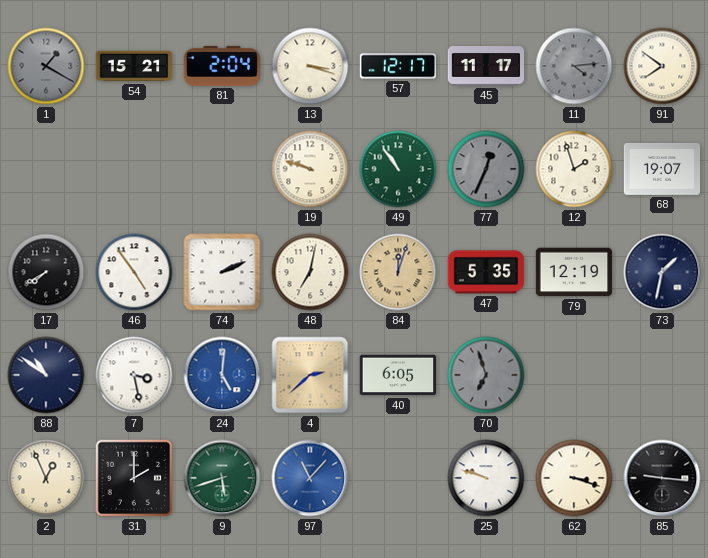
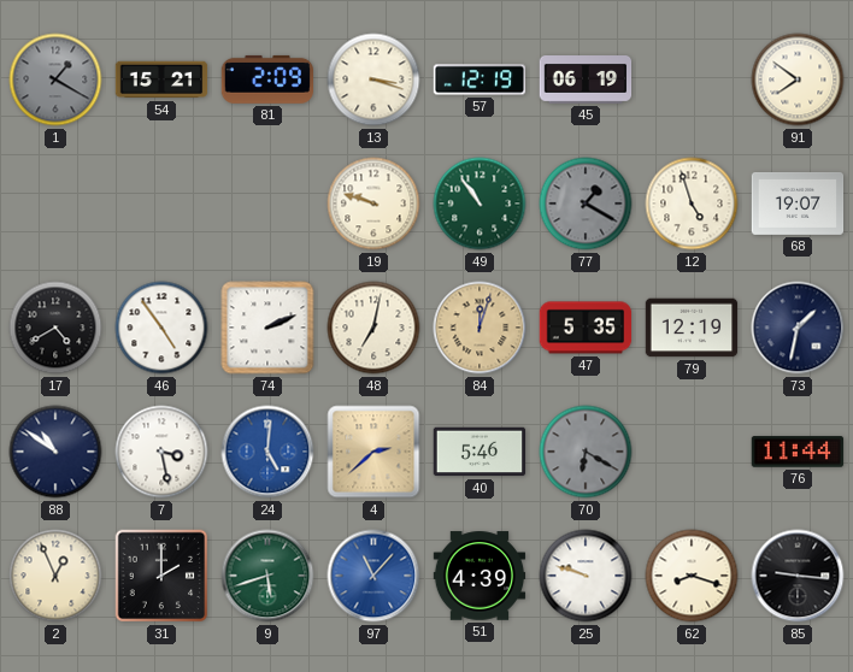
81: 2:04 -> 2:09
57: 12:17 -> 12:19
45: 11:17 -> 06:19
11: 4:14 -> none
77: 12:34 -> 1:20
12: 1:57 -> 4:57
17: 7:40 -> 4:40
40: 6:05 -> 5:46
70: 6:57 -> 6:20
76: none -> 11:44
51: none -> 4:39
62: 3:18 -> 8:18
